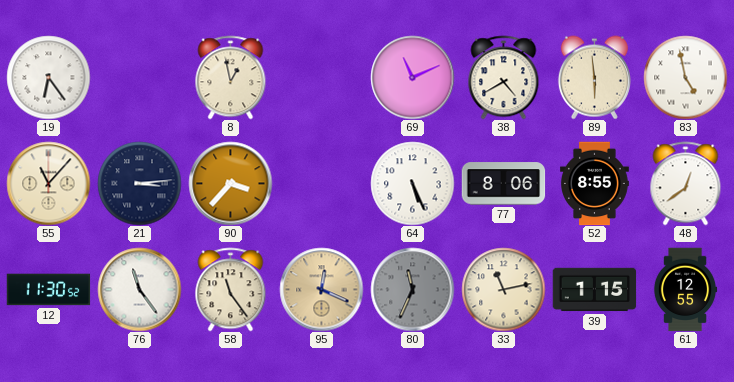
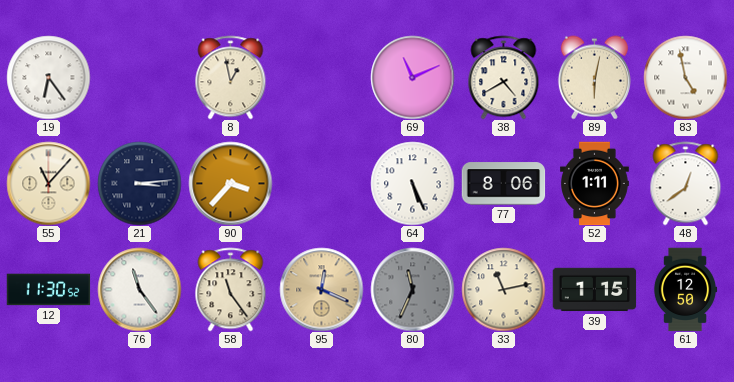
89: 5:59 -> 6:02
52: 8:55 -> 1:11
61: 12:55 -> 12:50
